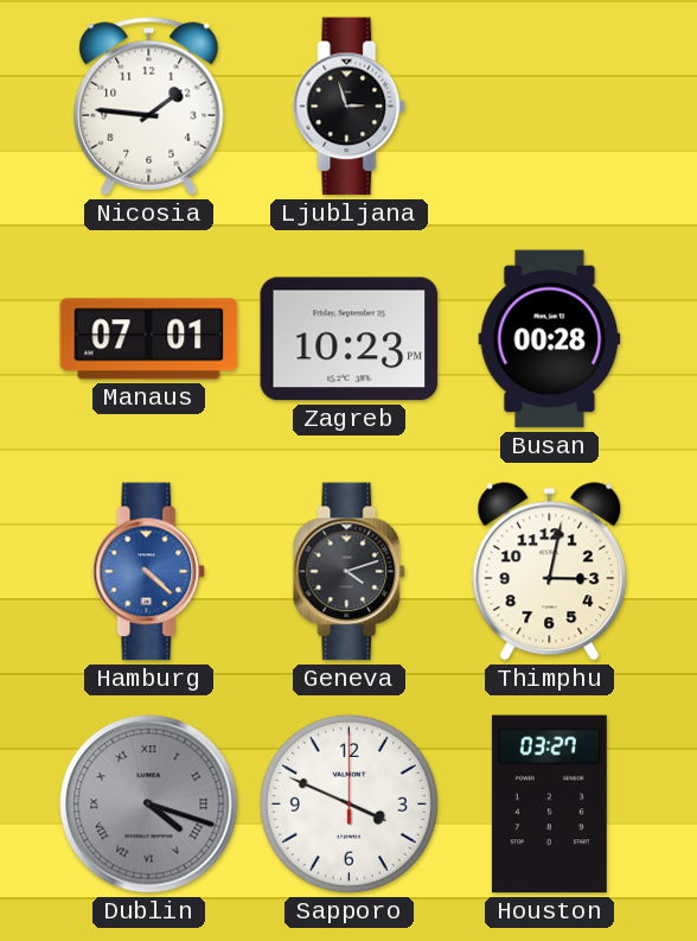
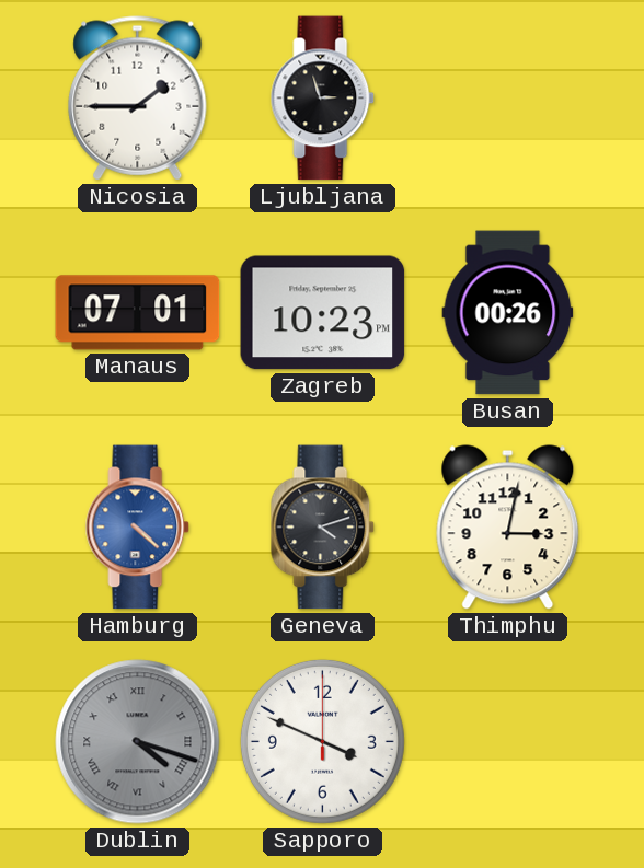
Nicosia: 1:46 -> 1:45
Busan: 00:28 -> 00:26
Houston: 03:27 -> none
